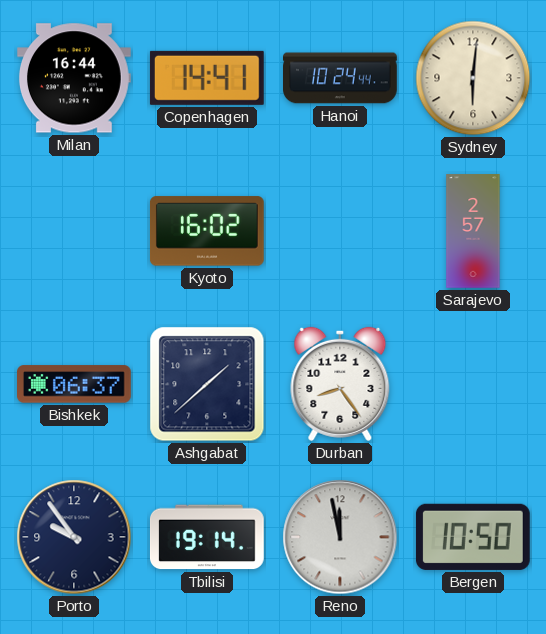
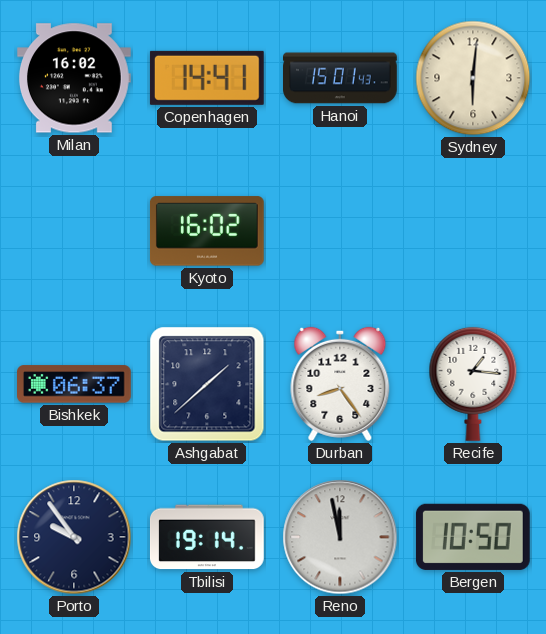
Milan: 16:44 -> 16:02
Hanoi: 10:24 -> 15:01
Sarajevo: 2:57 -> none
Recife: none -> 1:16
